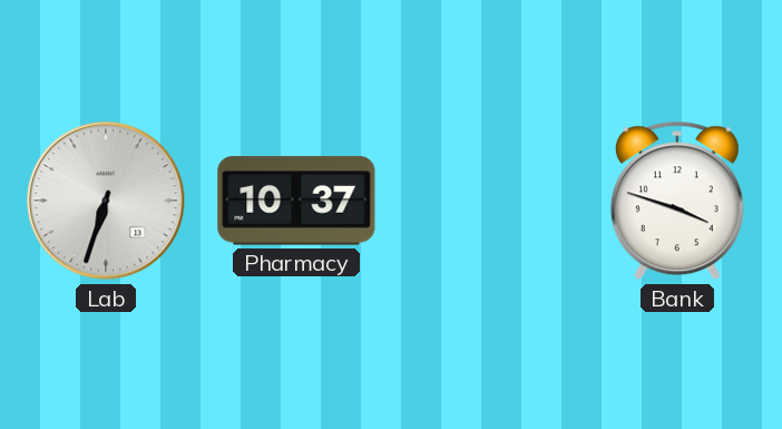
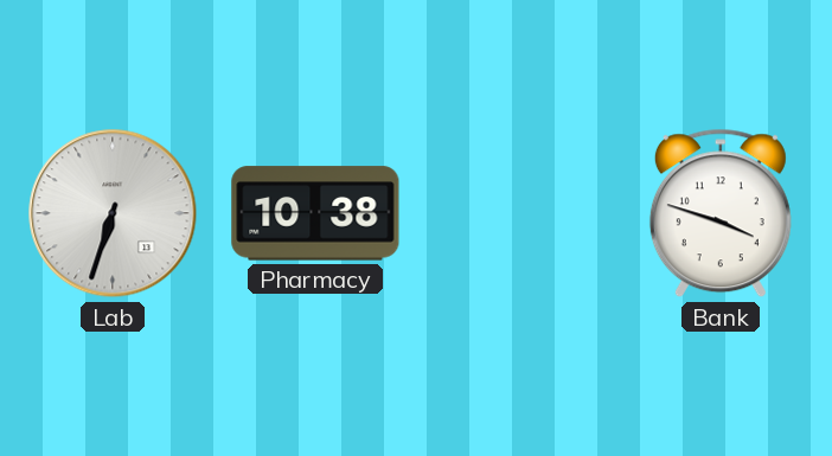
Pharmacy: 10:37 -> 10:38
